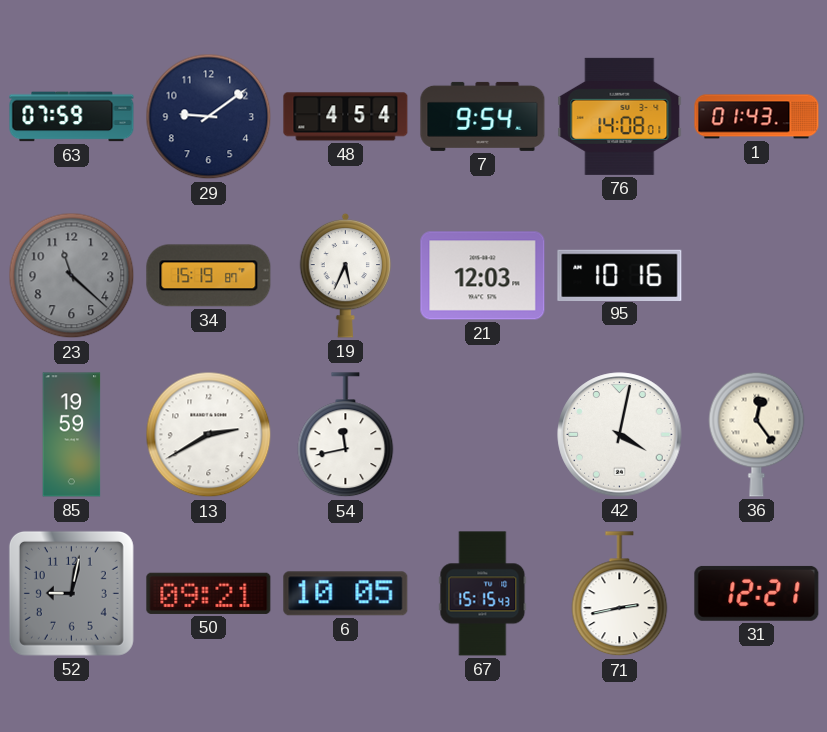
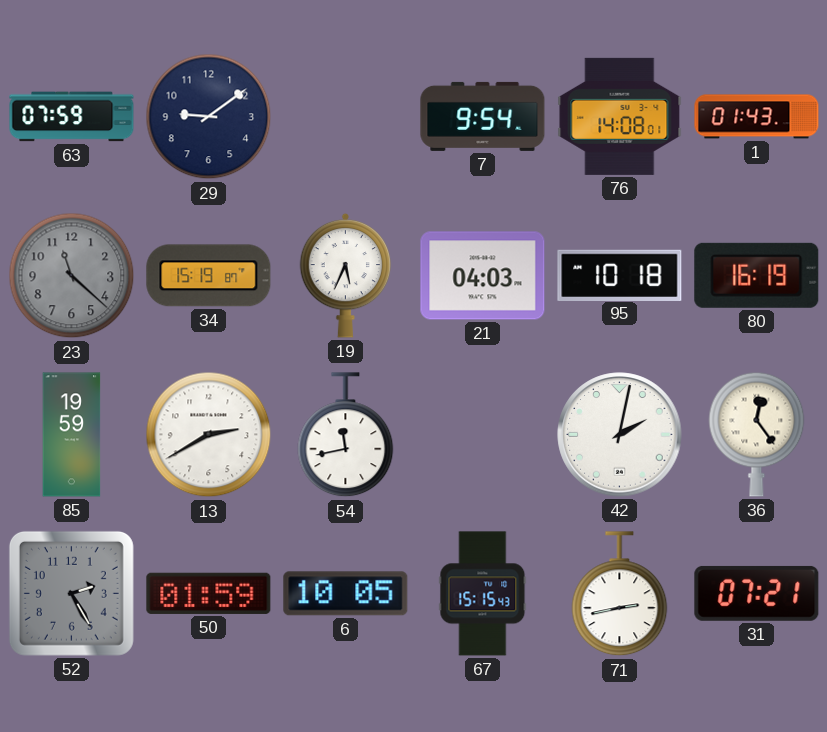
48: 4:54 -> none
21: 12:03 -> 04:03
95: 10:16 -> 10:18
80: none -> 16:19
42: 4:02 -> 2:02
52: 9:02 -> 2:25
50: 09:21 -> 01:59
31: 12:21 -> 07:21
